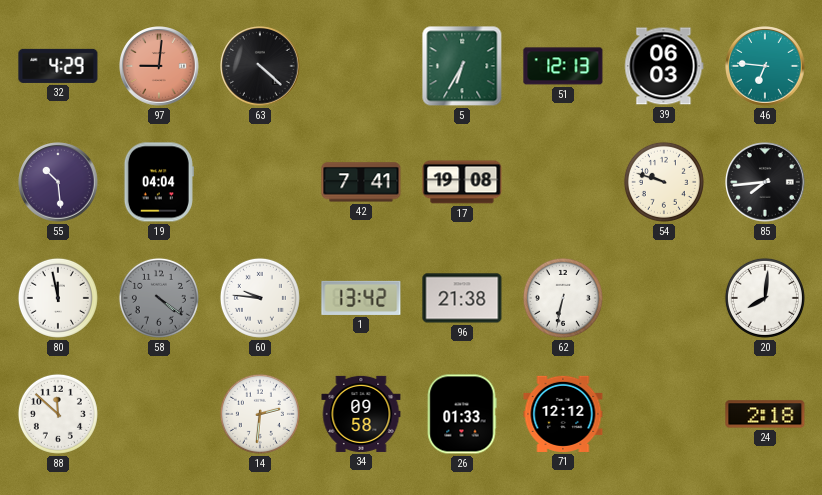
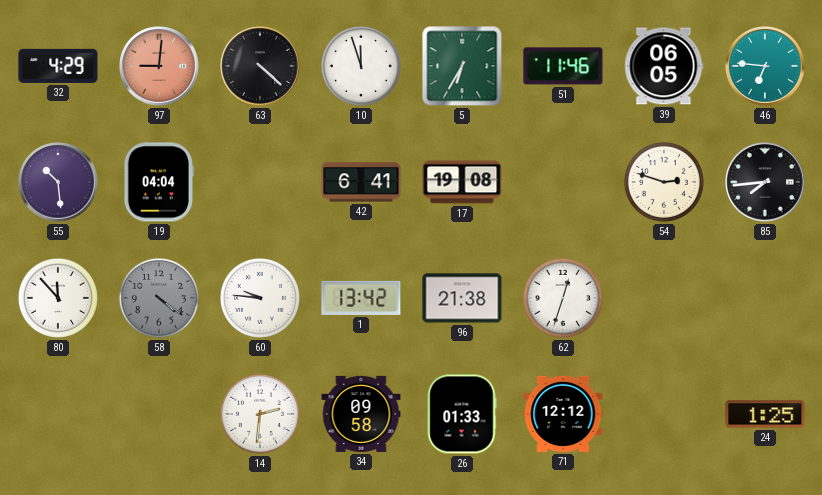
10: none -> 11:57
51: 12:13 -> 11:46
39: 06:03 -> 06:05
42: 7:41 -> 6:41
54: 9:48 -> 2:48
80: 11:58 -> 11:53
62: 6:32 -> 12:33
20: 8:01 -> none
88: 11:52 -> none
24: 2:18 -> 1:25
